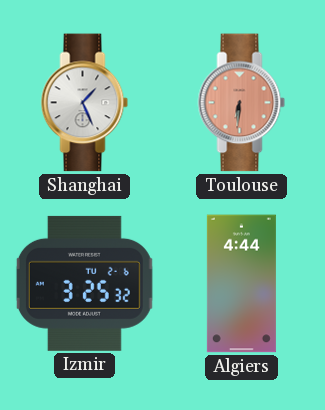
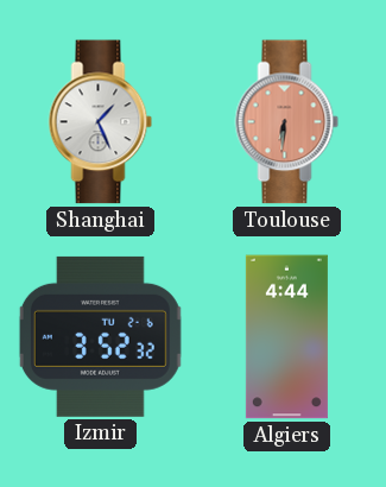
Izmir: 3:25 -> 3:52
